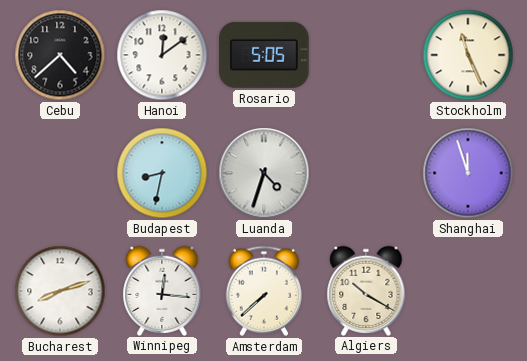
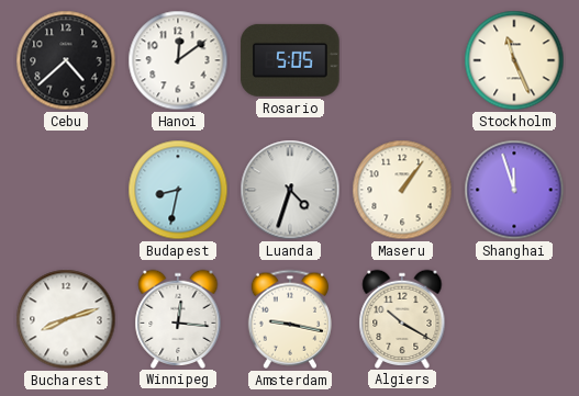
Maseru: none -> 1:06
Amsterdam: 7:38 -> 9:17
